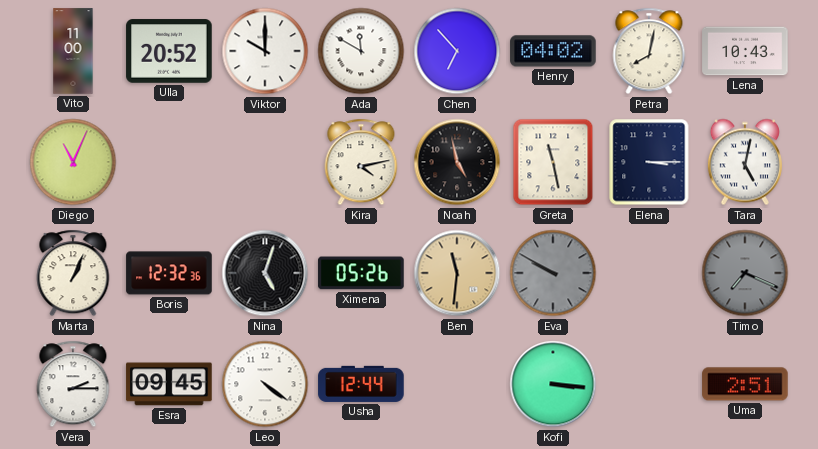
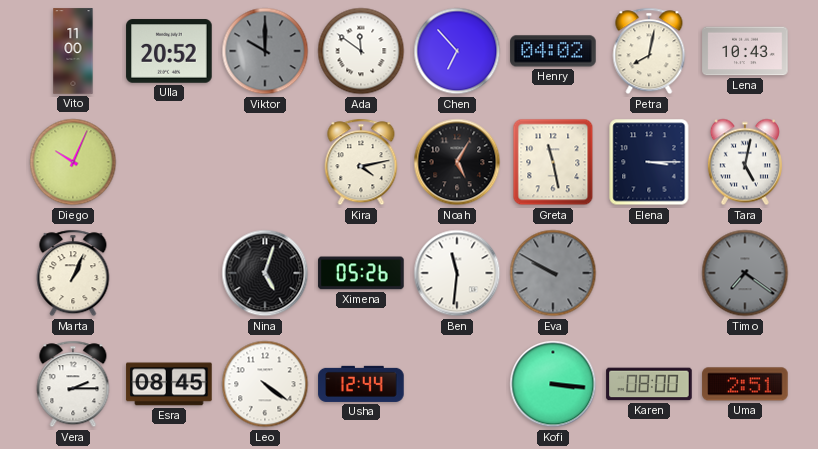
Viktor dial: white -> grey
Ada: 11:50 -> 11:51
Diego: 11:04 -> 10:04
Noah: 4:58 -> 5:05
Boris: 12:32 -> none
Ben dial: champagne -> white
Timo: 7:19 -> 7:21
Esra: 09:45 -> 08:45
Karen: none -> 08:00
